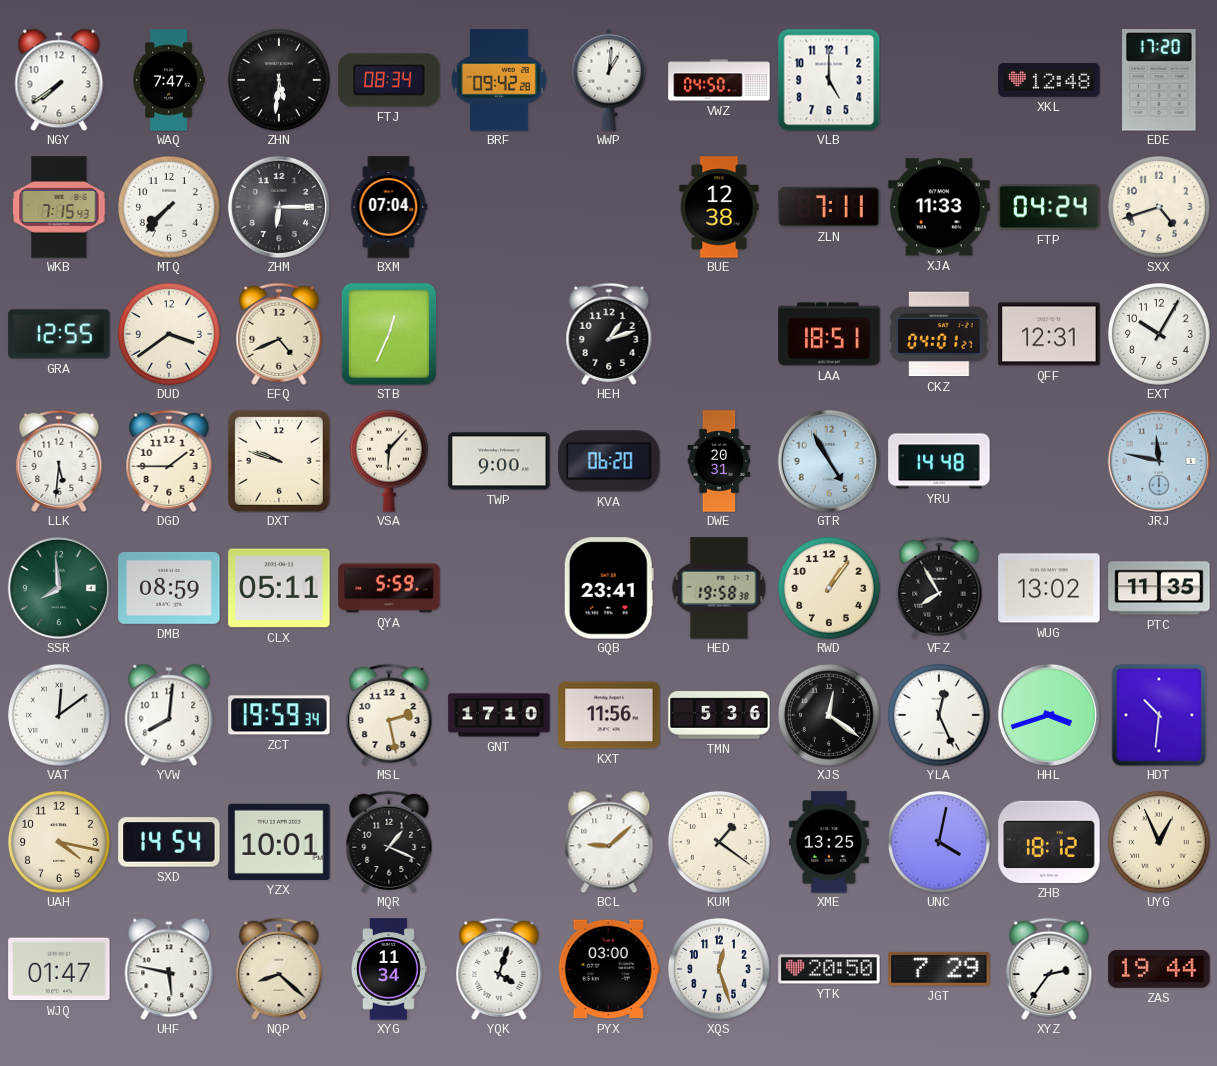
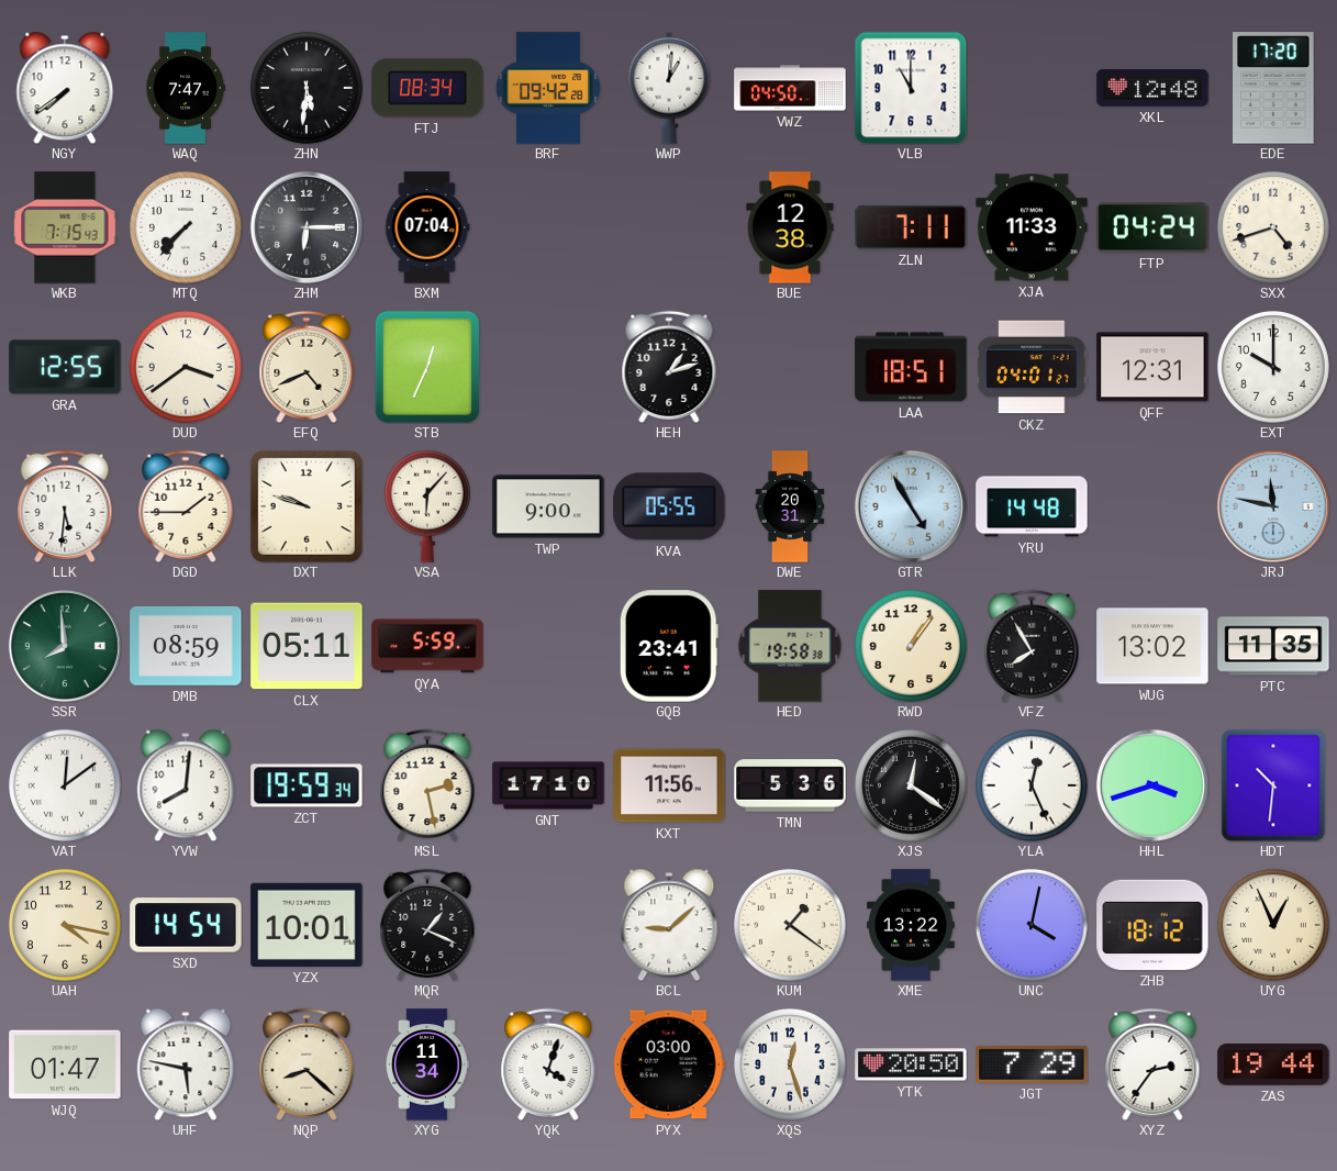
VLB: 5:00 -> 11:00
EXT: 10:05 -> 10:00
KVA: 06:20 -> 05:55
XME: 13:25 -> 13:22
